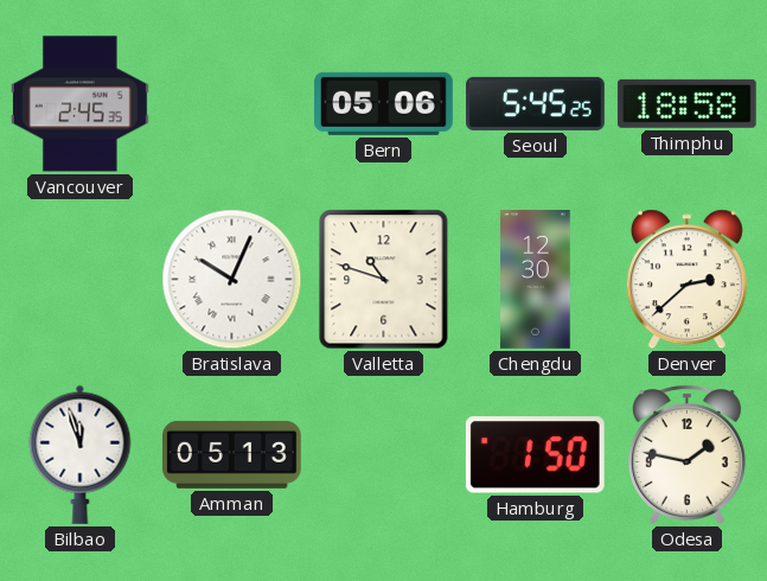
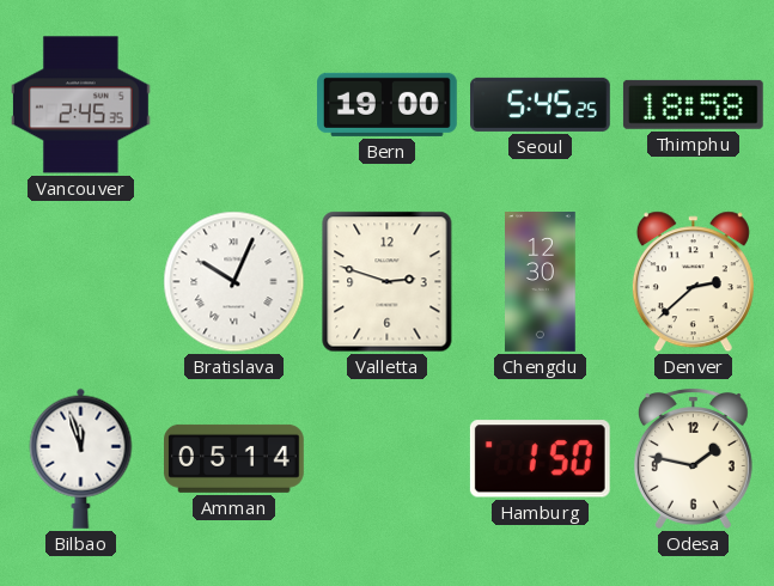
Bern: 05:06 -> 19:00
Valletta: 10:48 -> 2:48
Amman: 05:13 -> 05:14
